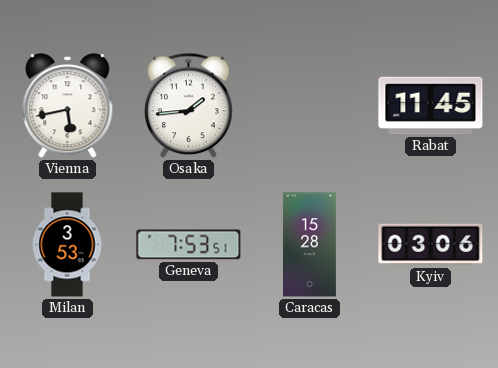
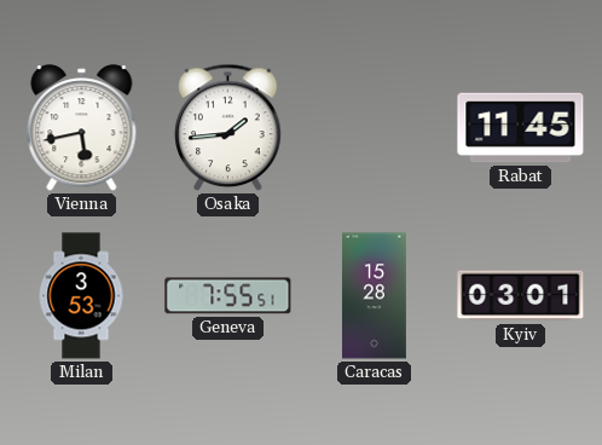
Geneva: 7:53 -> 7:55
Kyiv: 03:06 -> 03:01
